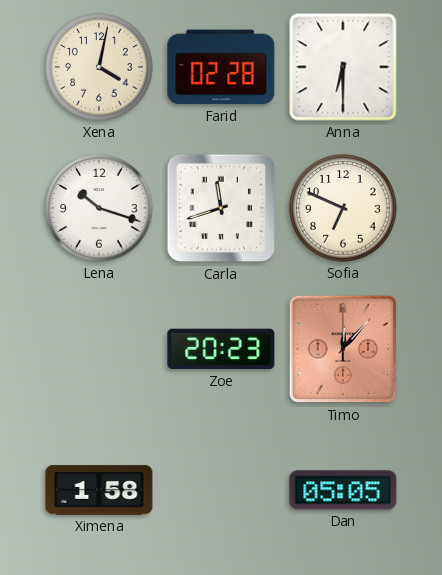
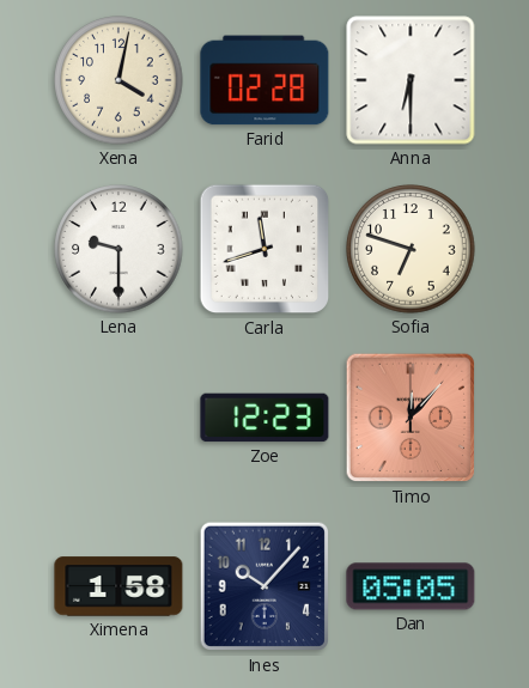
Lena: 10:18 -> 9:30
Sofia: 6:49 -> 6:48
Zoe: 20:23 -> 12:23
Ines: none -> 10:07
